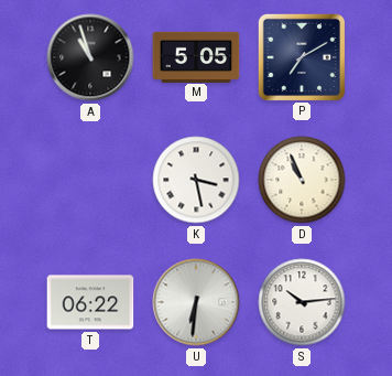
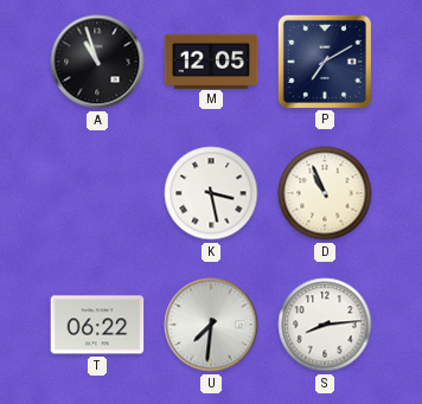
M: 5:05 -> 12:05
U: 6:31 -> 7:31
S: 10:14 -> 8:14
